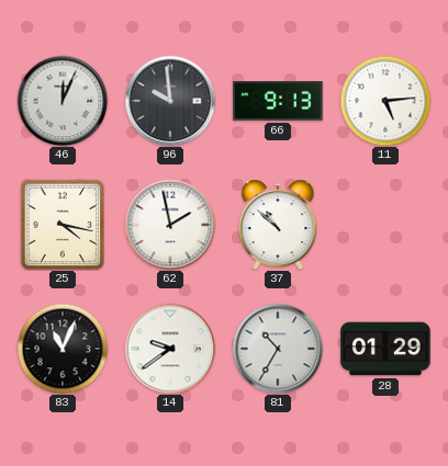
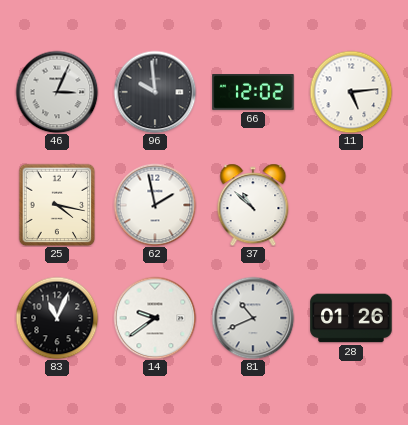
46: 12:04 -> 3:04
66: 9:13 -> 12:02
81: 10:35 -> 10:41
28: 01:29 -> 01:26
